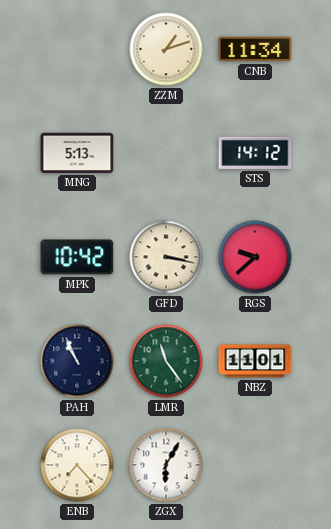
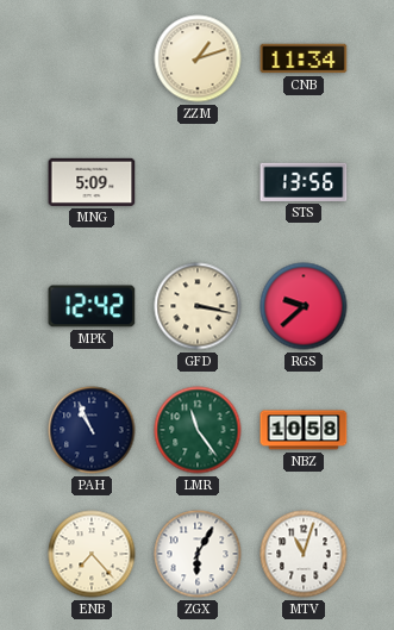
MNG: 5:13 -> 5:09
STS: 14:12 -> 13:56
MPK: 10:42 -> 12:42
NBZ: 11:01 -> 10:58
MTV: none -> 11:03
